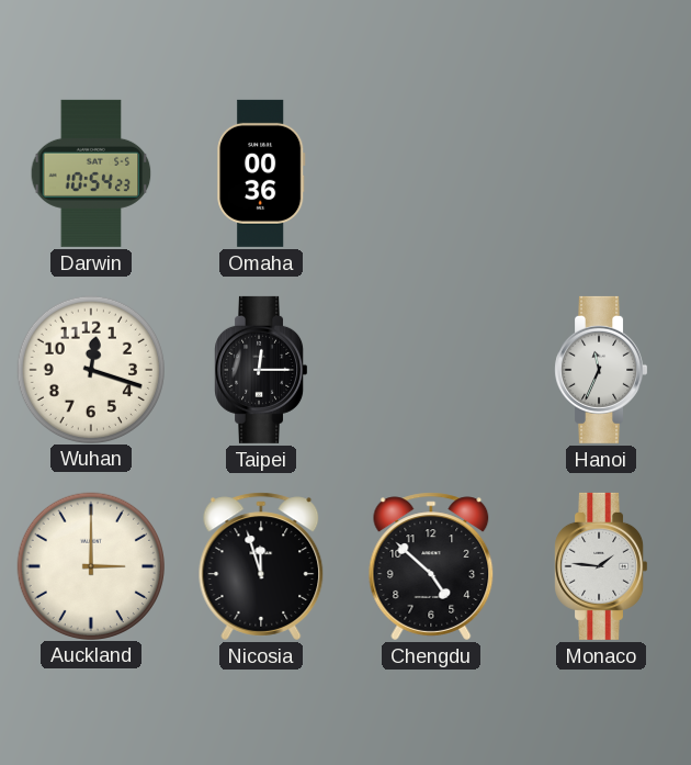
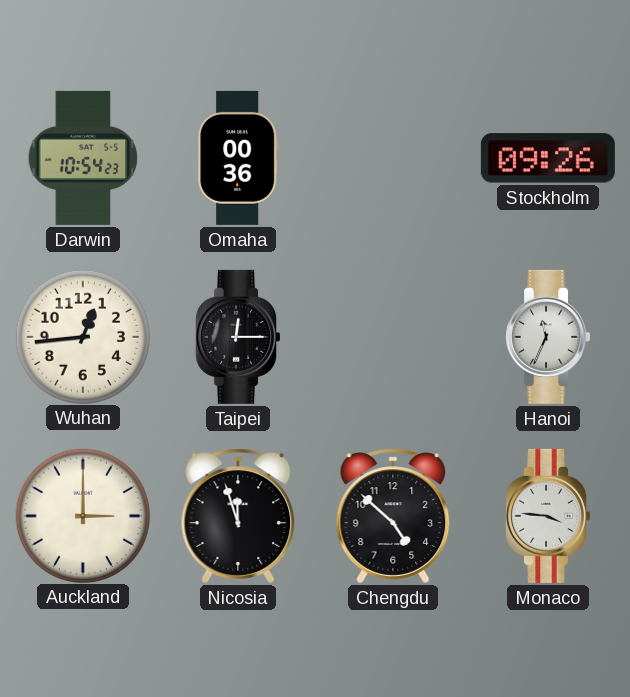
Stockholm: none -> 09:26
Wuhan: 12:18 -> 12:44
Monaco: 1:46 -> 3:46
